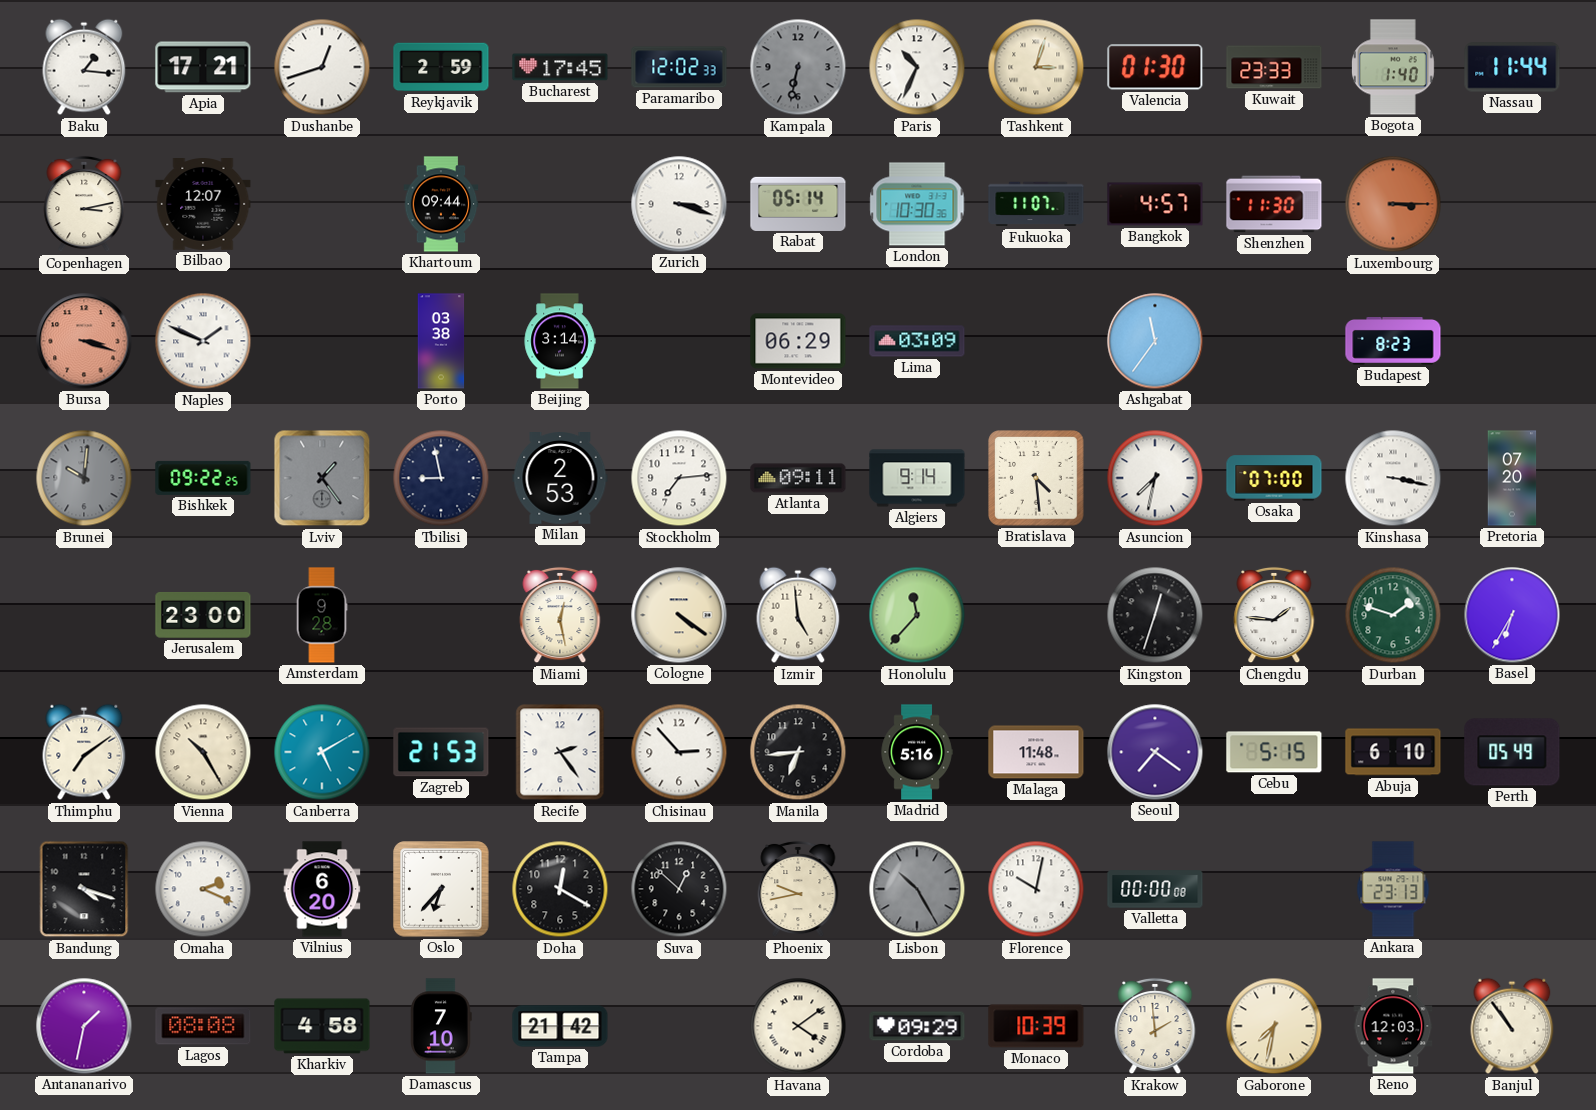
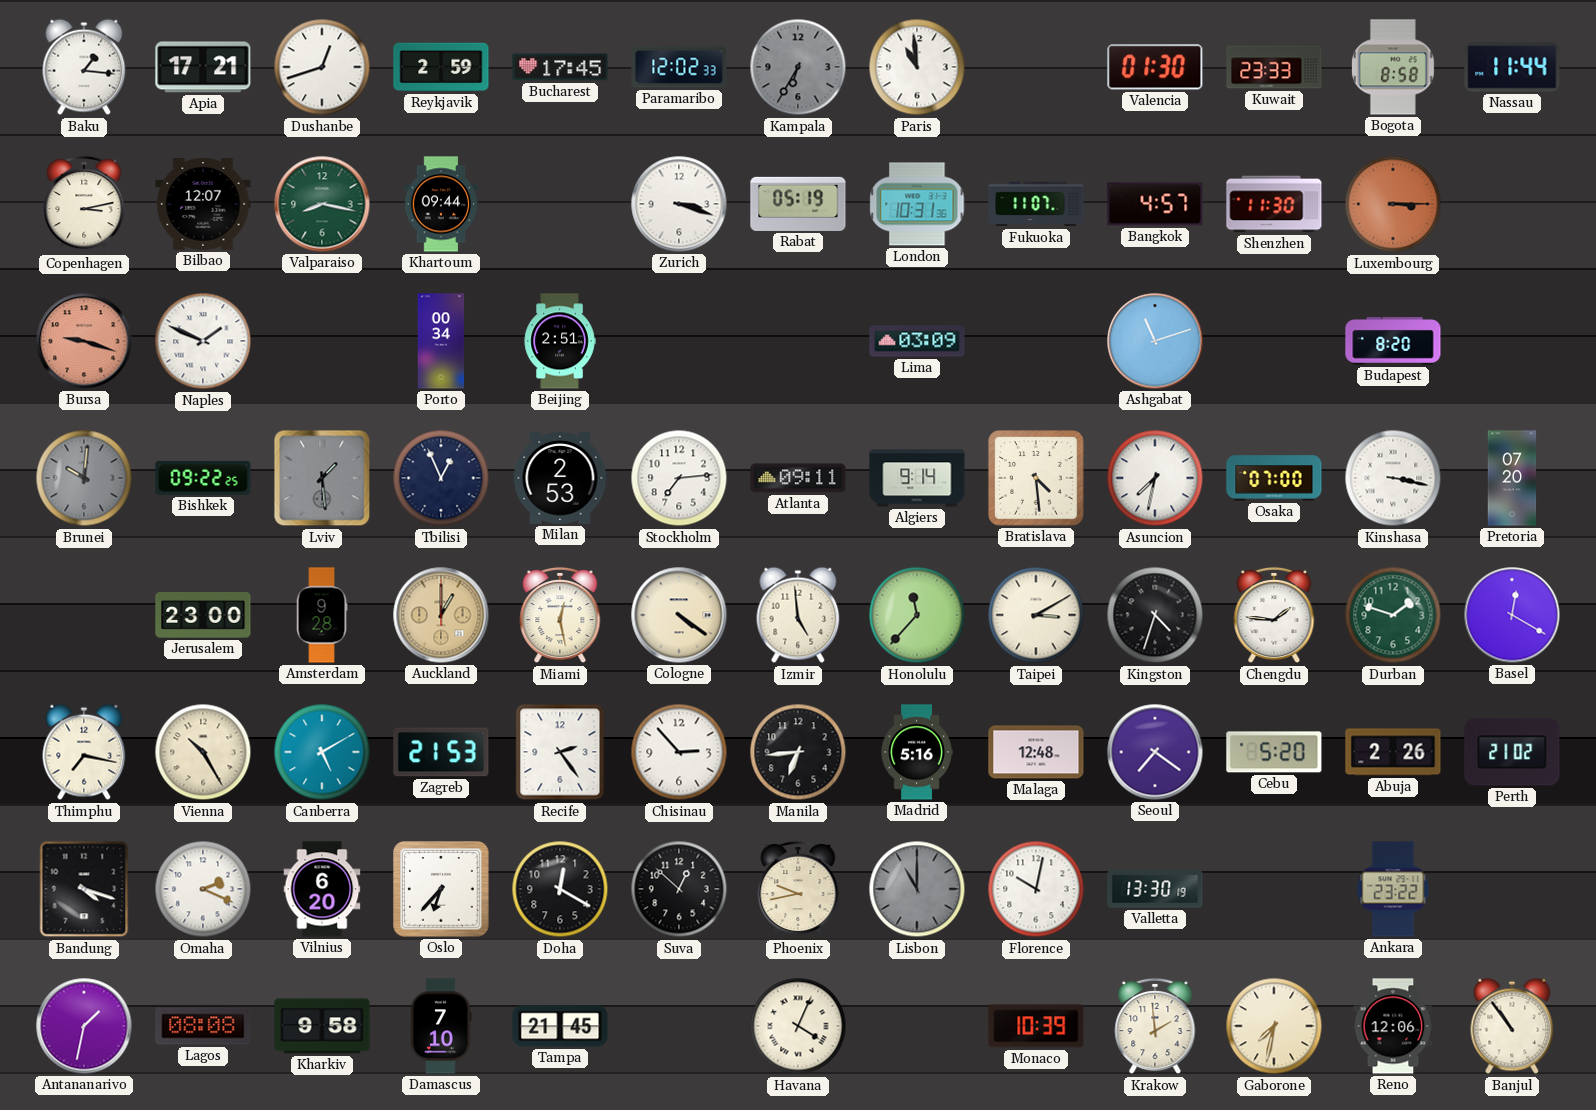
Kampala: 6:32 -> 6:35
Paris: 10:34 -> 10:59
Tashkent: 3:03 -> none
Bogota: 1:40 -> 8:58
Valparaiso: none -> 8:17
Rabat: 05:14 -> 05:19
London: 10:30 -> 10:31
Bursa: 3:18 -> 9:18
Porto: 03:38 -> 00:34
Beijing: 3:14 -> 2:51
Montevideo: 06:29 -> none
Ashgabat: 11:36 -> 11:12
Budapest: 8:23 -> 8:20
Lviv: 1:24 -> 1:29
Tbilisi: 8:58 -> 12:56
Auckland: none -> 1:00
Taipei: none -> 3:10
Kingston: 12:33 -> 4:33
Basel: 6:35 -> 12:20
Thimphu: 7:09 -> 7:17
Malaga: 11:48 -> 12:48
Cebu: 5:15 -> 5:20
Abuja: 6:10 -> 2:26
Perth: 05:49 -> 21:02
Lisbon: 10:25 -> 11:00
Valletta: 00:00 -> 13:30
Ankara: 23:13 -> 23:22
Kharkiv: 4:58 -> 9:58
Tampa: 21:42 -> 21:45
Havana: 4:09 -> 4:04
Cordoba: 09:29 -> none
Reno: 12:03 -> 12:06
